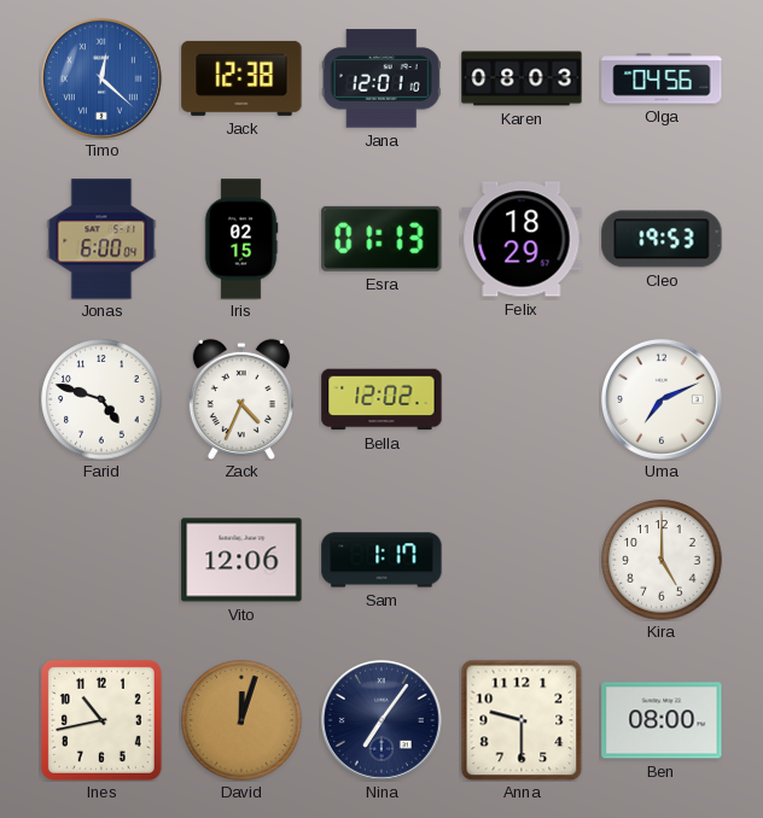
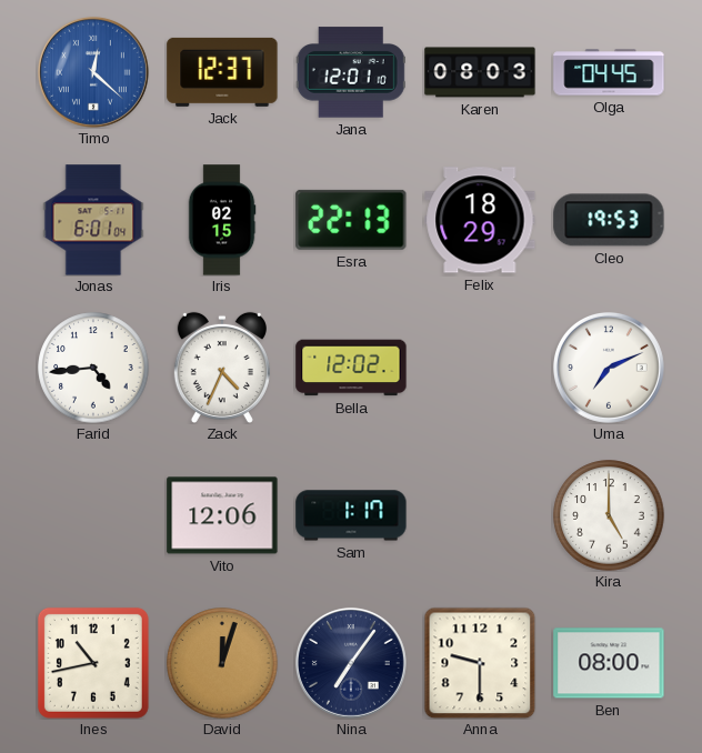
Jack: 12:38 -> 12:37
Olga: 04:56 -> 04:45
Jonas: 6:00 -> 6:01
Esra: 01:13 -> 22:13
Farid: 4:48 -> 4:44
